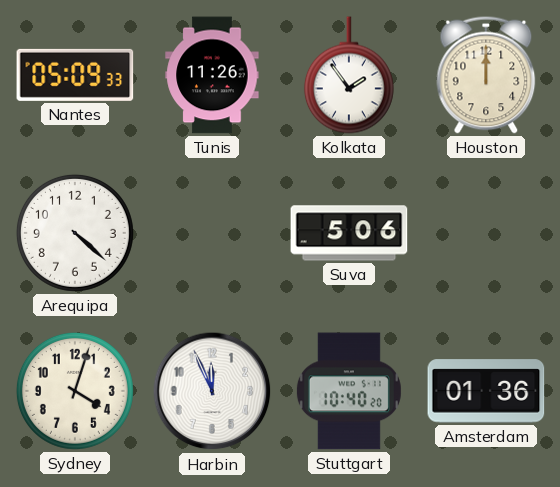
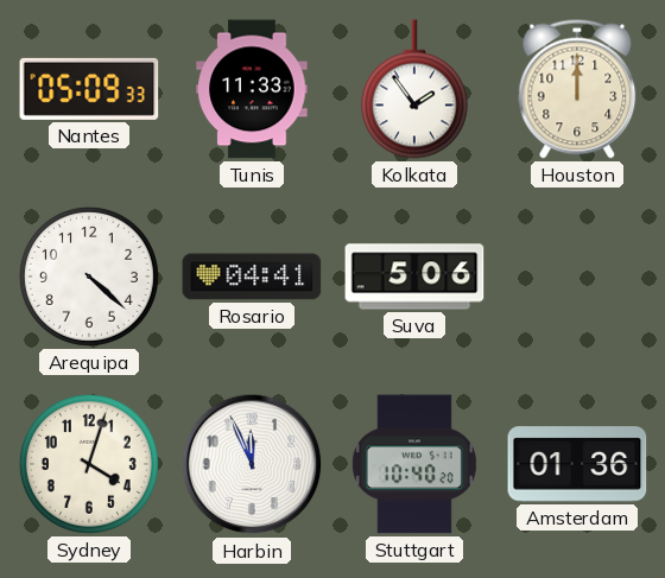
Tunis: 11:26 -> 11:33
Rosario: none -> 04:41
